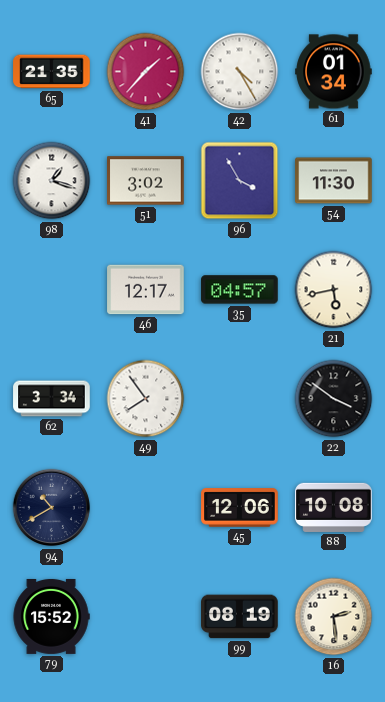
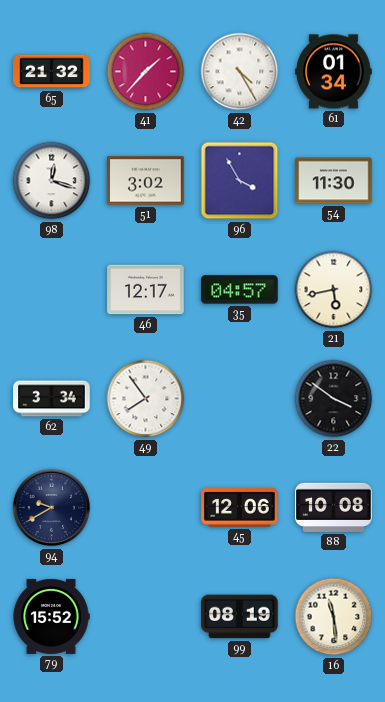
65: 21:35 -> 21:32
98: 1:18 -> 12:18
94: 10:40 -> 9:40
16: 2:29 -> 11:29
